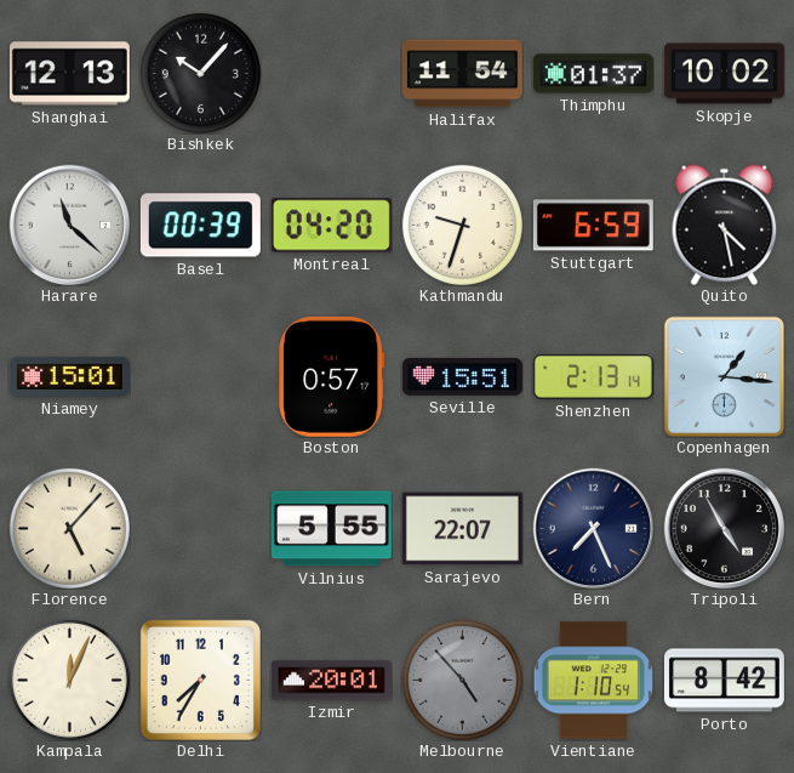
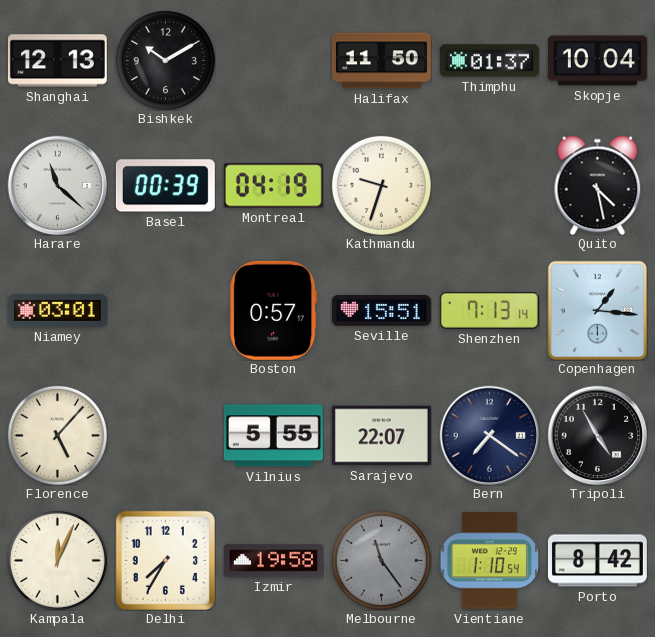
Bishkek: 10:07 -> 10:10
Halifax: 11:54 -> 11:50
Skopje: 10:02 -> 10:04
Montreal: 04:20 -> 04:19
Stuttgart: 6:59 -> none
Niamey: 15:01 -> 03:01
Shenzhen: 2:13 -> 7:13
Bern: 7:26 -> 7:21
Izmir: 20:01 -> 19:58
Melbourne: 4:53 -> 11:24
